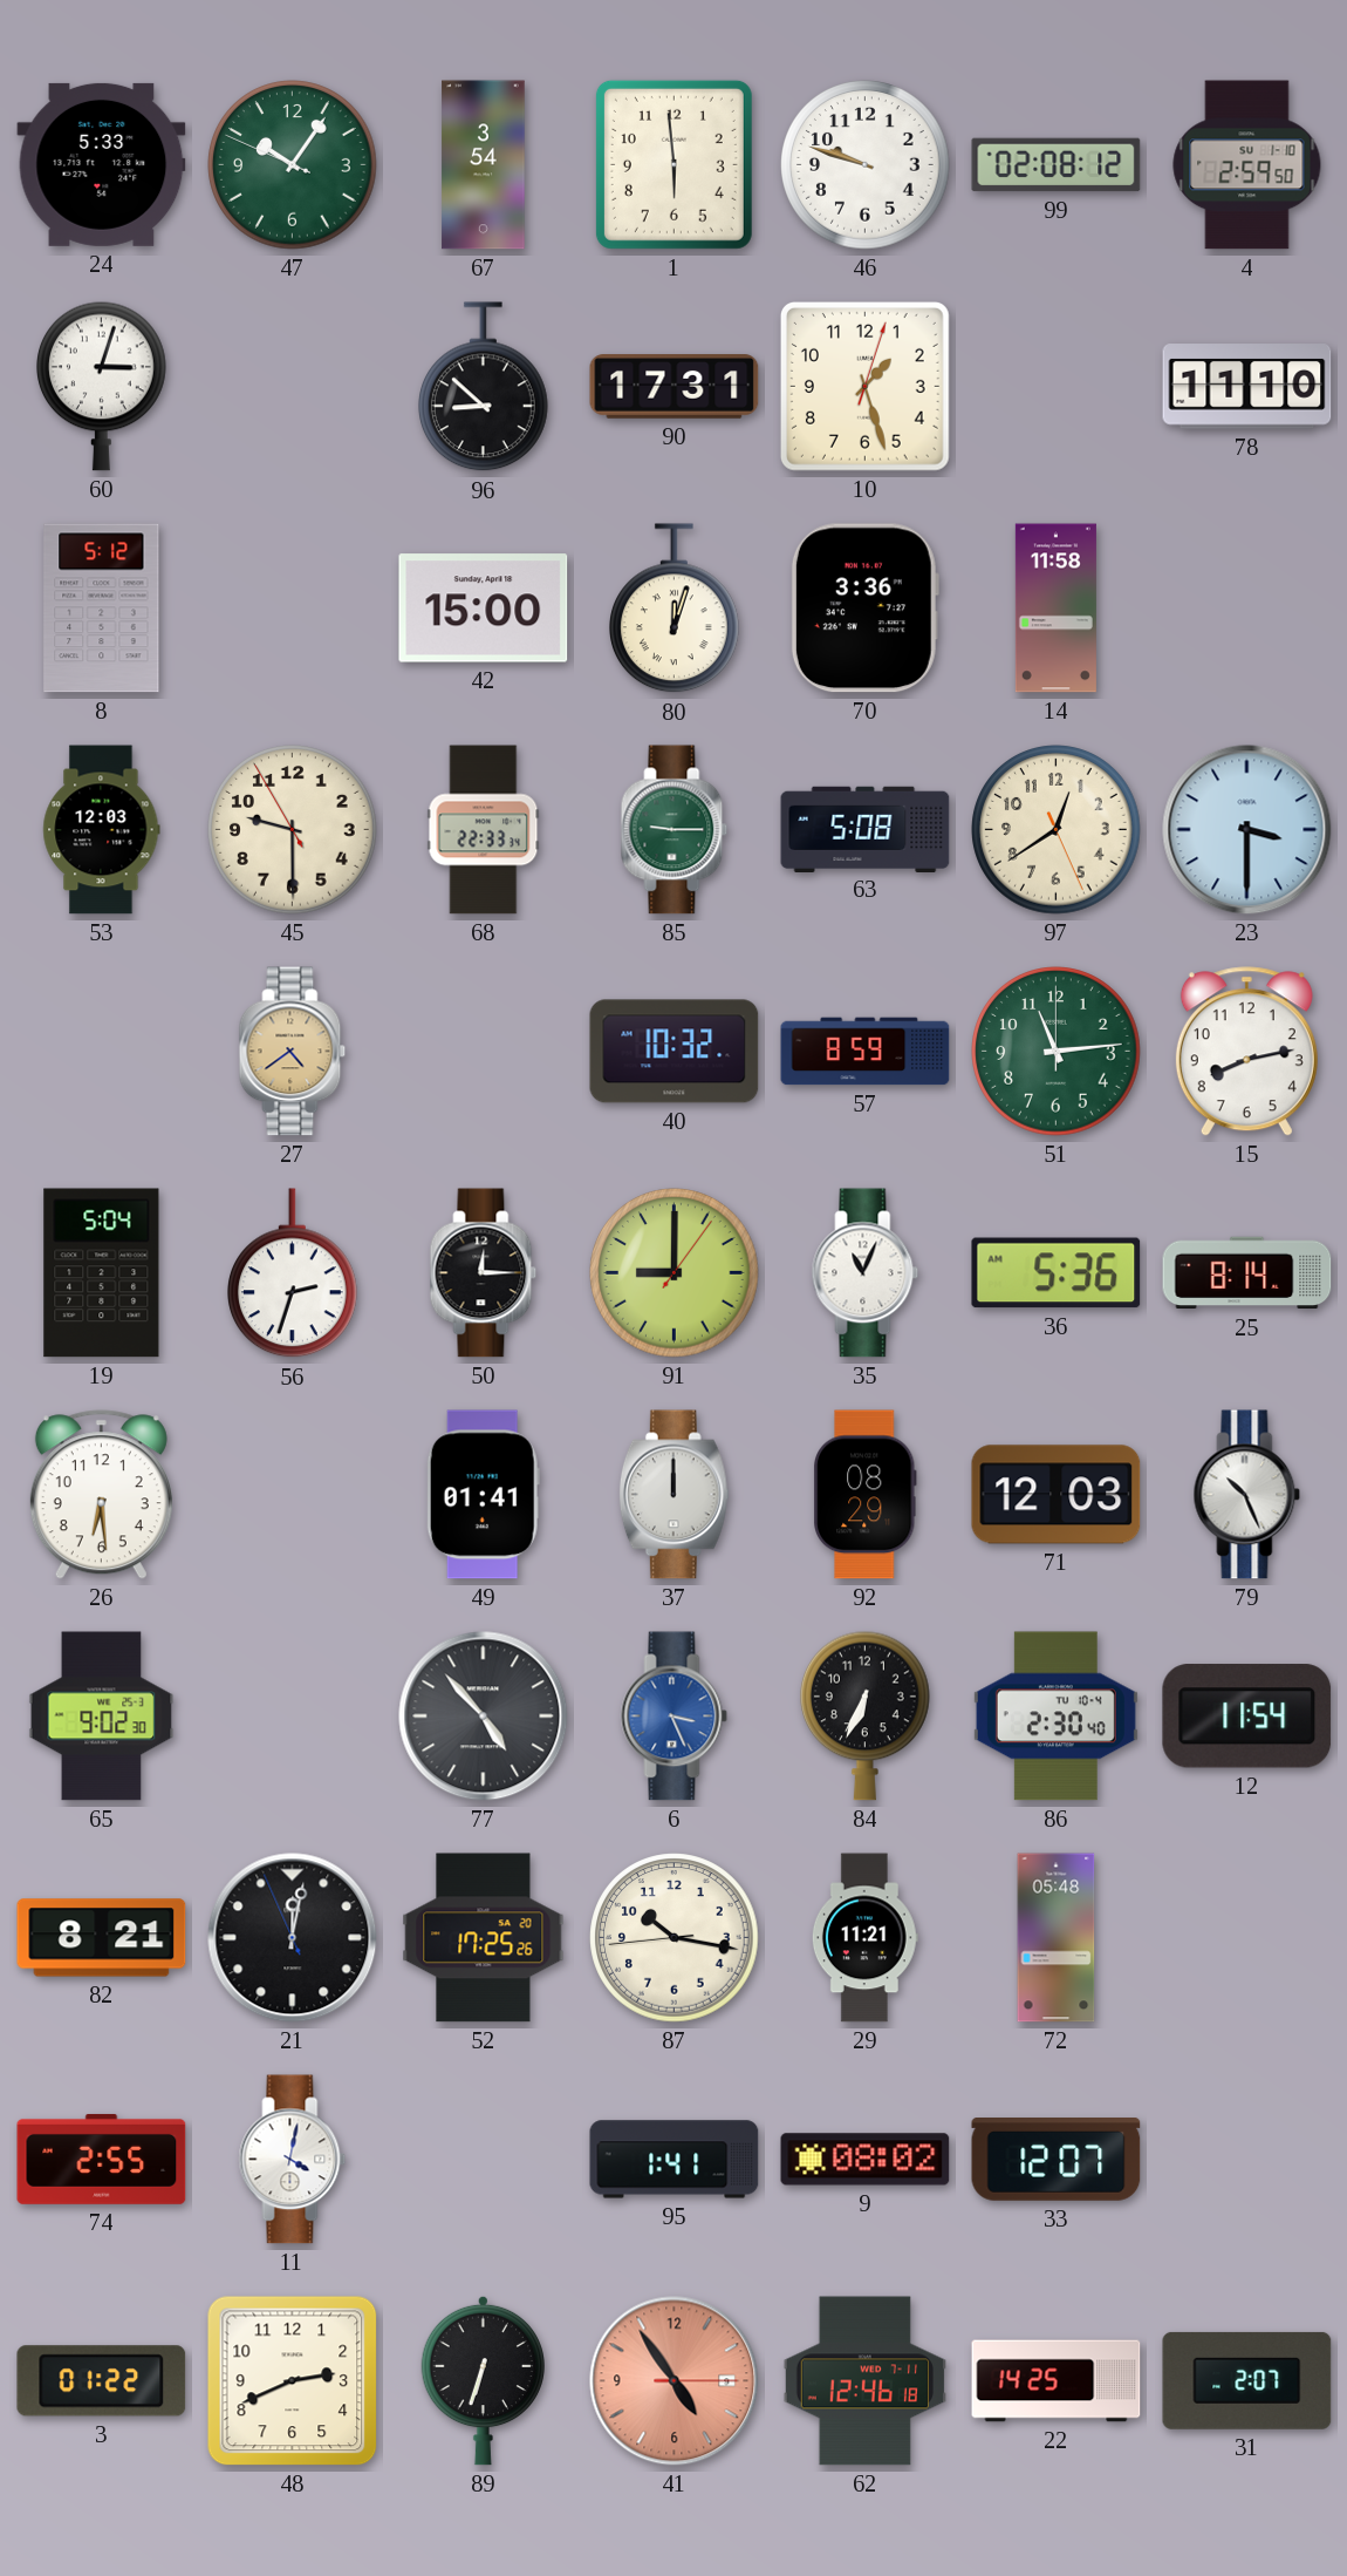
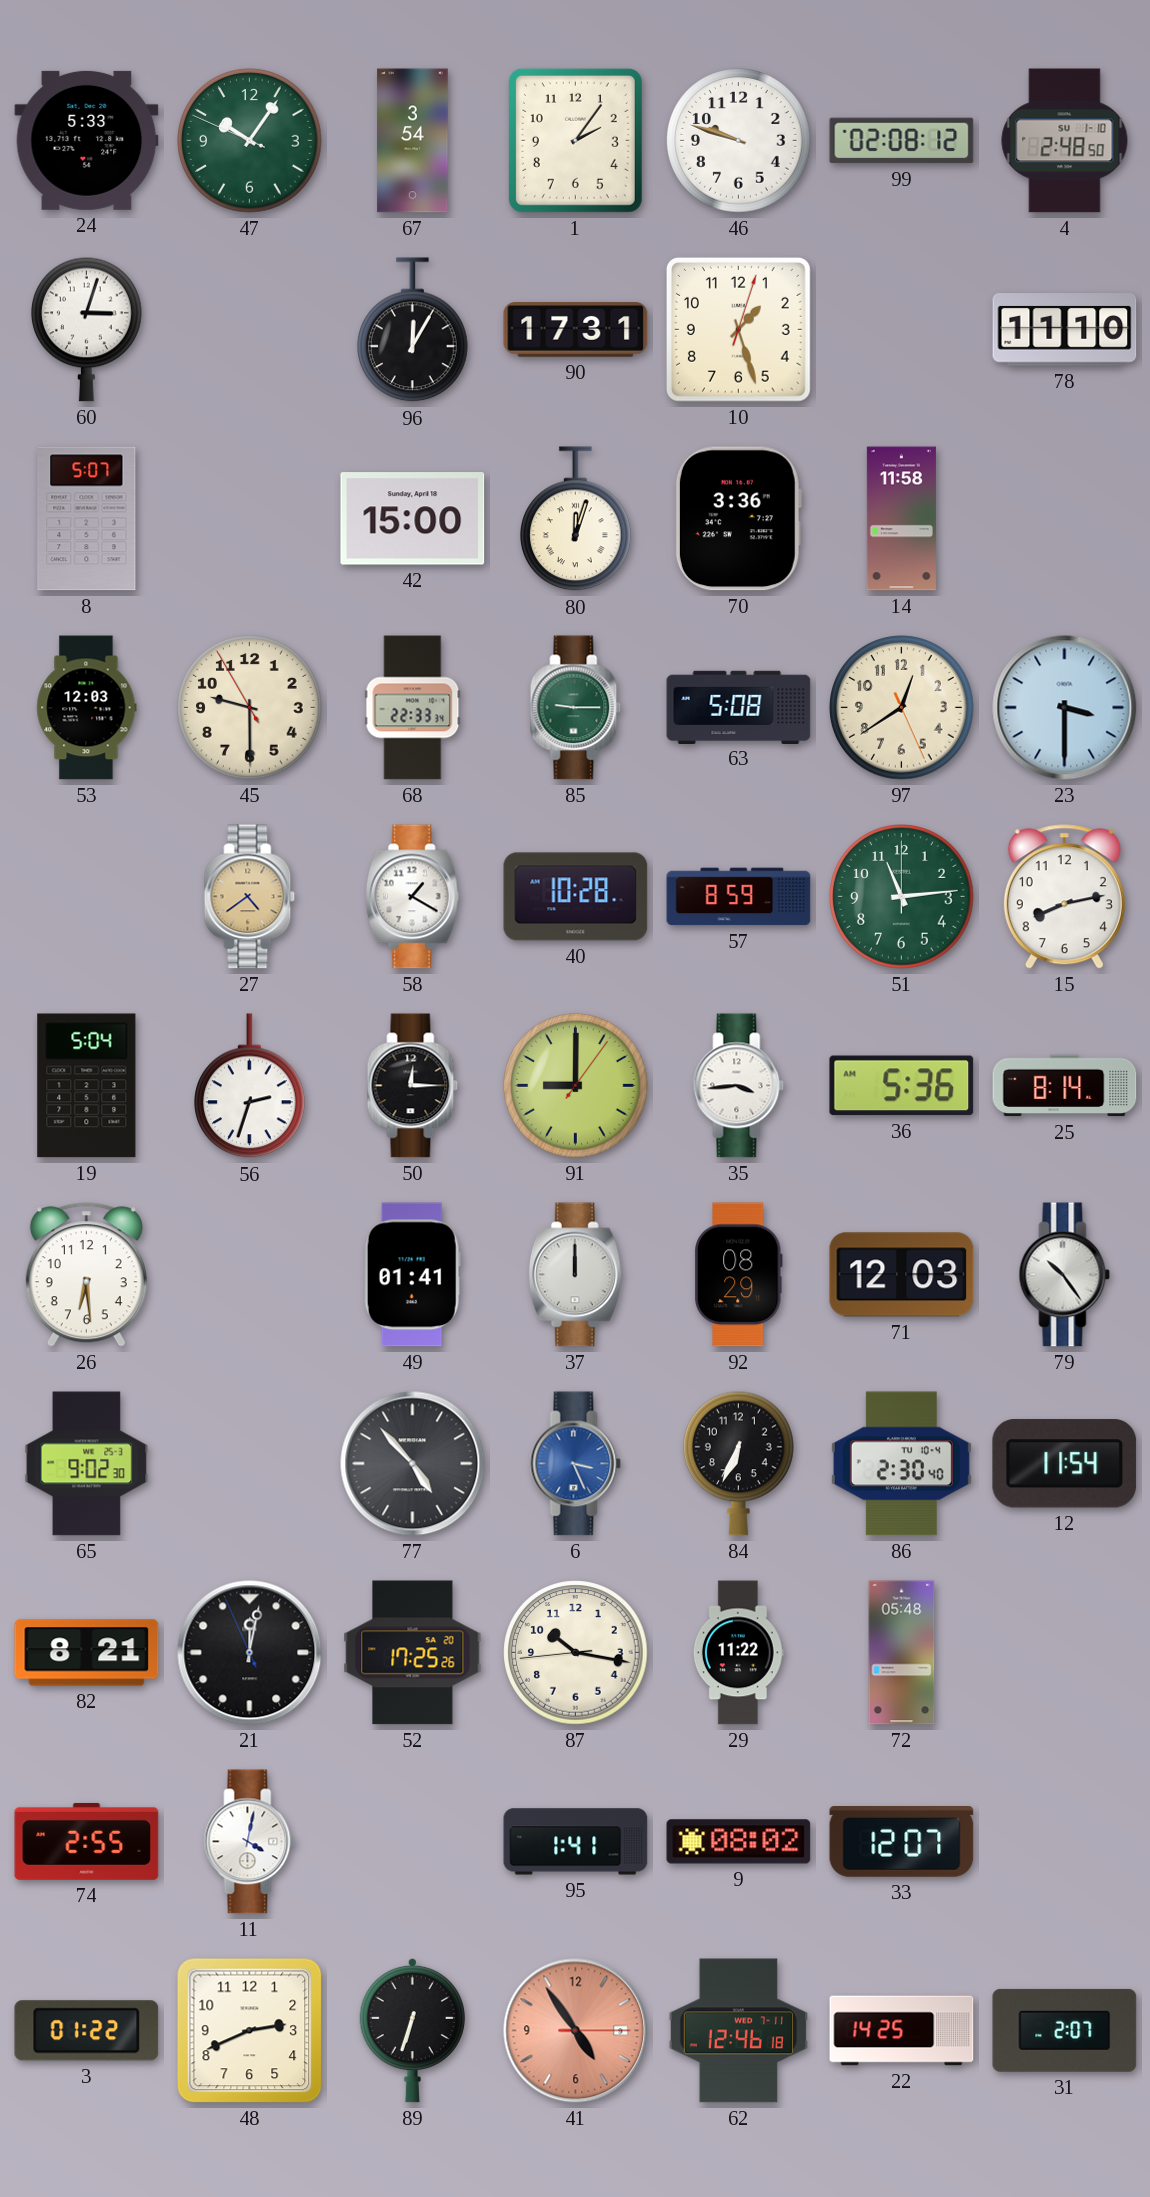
1: 5:59 -> 2:06
4: 2:59 -> 2:48
96: 8:52 -> 12:05
8: 5:12 -> 5:07
58: none -> 1:20
40: 10:32 -> 10:28
35: 11:04 -> 3:44
79: 10:26 -> 10:24
29: 11:21 -> 11:22
